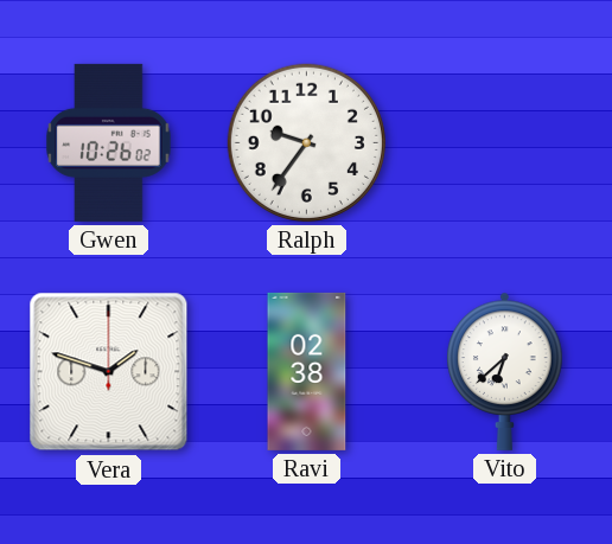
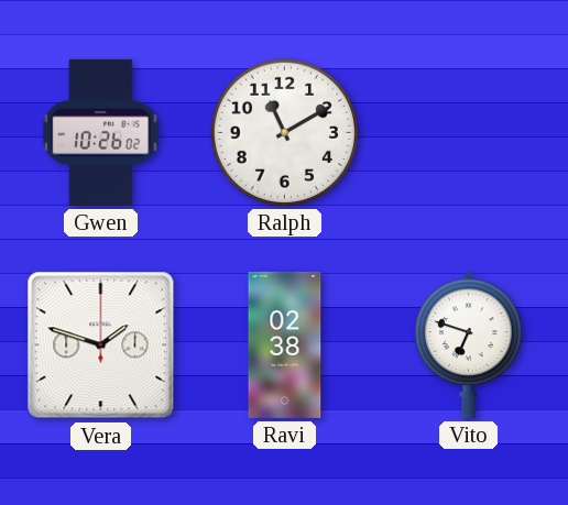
Ralph: 9:36 -> 11:10
Vito: 6:38 -> 6:48
